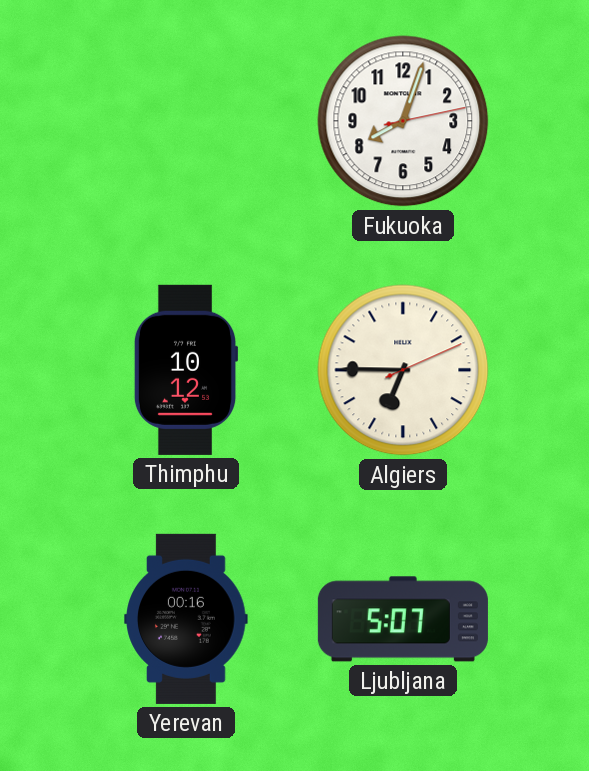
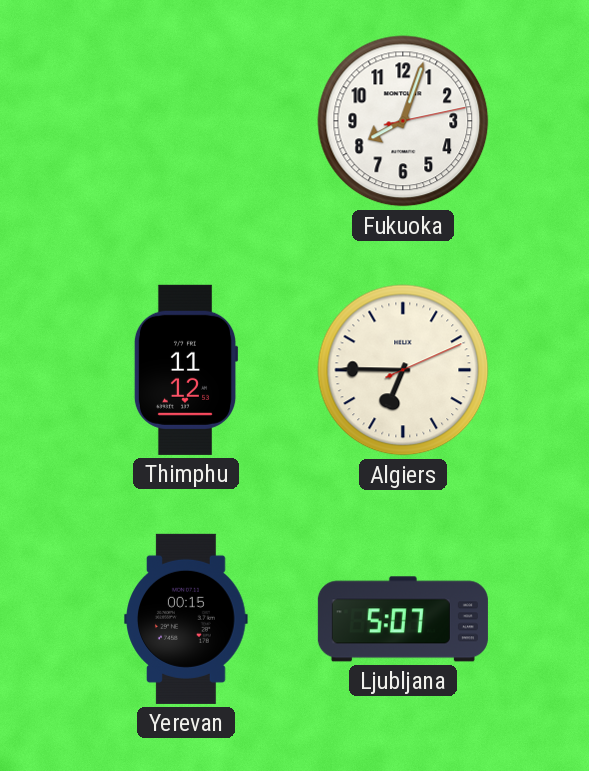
Thimphu: 10:12 -> 11:12
Yerevan: 00:16 -> 00:15
